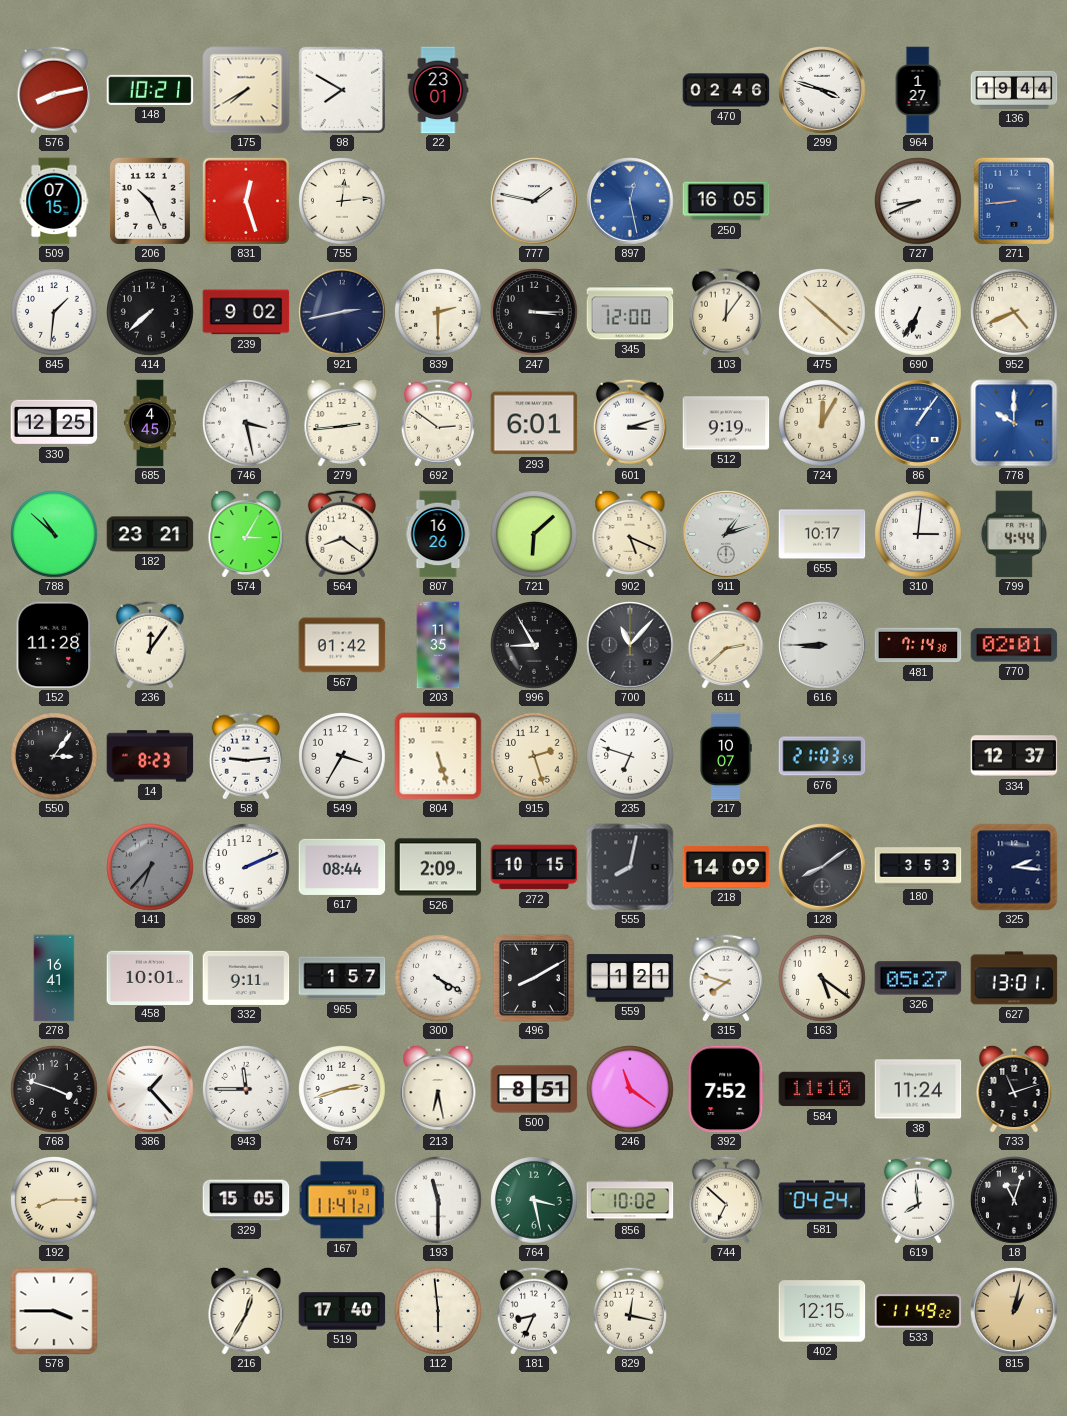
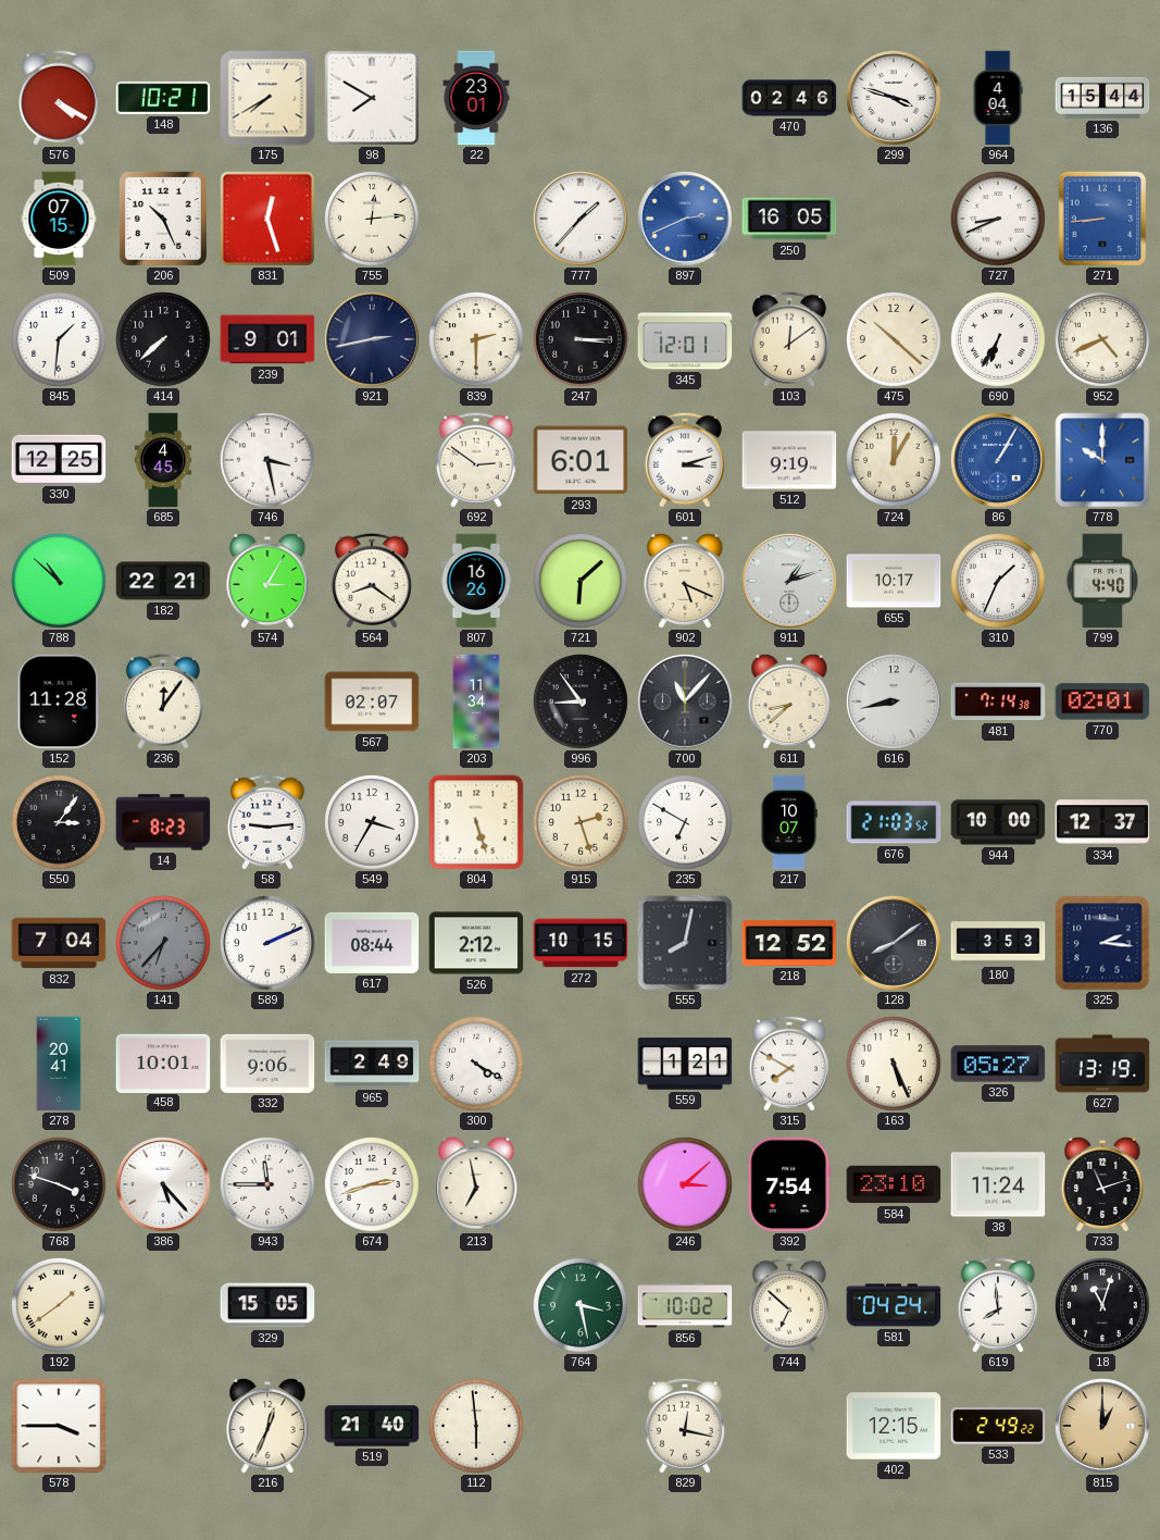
576: 8:13 -> 4:20
964: 1:27 -> 4:04
136: 19:44 -> 15:44
777: 1:47 -> 1:37
897: 12:28 -> 2:41
239: 9:02 -> 9:01
345: 12:00 -> 12:01
103: 12:06 -> 12:09
279: 2:44 -> none
86: 1:06 -> 1:05
182: 23:21 -> 22:21
310: 3:01 -> 1:34
799: 4:44 -> 4:40
567: 01:42 -> 02:07
203: 11:35 -> 11:34
996: 8:55 -> 8:54
611: 2:38 -> 8:38
616: 8:45 -> 8:43
235: 6:48 -> 6:50
676: 21:03:59 -> 21:03:52
944: none -> 10:00
832: none -> 7:04
526: 2:09 -> 2:12
218: 14:09 -> 12:52
278: 16:41 -> 20:41
332: 9:11 -> 9:06
965: 1:57 -> 2:49
496: 8:10 -> none
315: 7:48 -> 7:50
163: 5:21 -> 5:26
627: 13:01 -> 13:19
386: 1:23 -> 5:23
213: 6:28 -> 6:58
500: 8:51 -> none
246: 11:21 -> 3:08
392: 7:52 -> 7:54
584: 11:10 -> 23:10
192: 8:15 -> 1:39
167: 11:41 -> none
193: 11:30 -> none
216: 12:35 -> 12:34
519: 17:40 -> 21:40
181: 8:34 -> none
533: 11:49 -> 2:49
815: 1:02 -> 1:00
